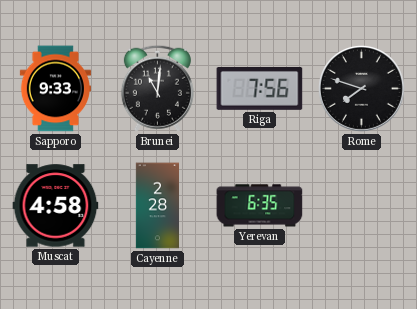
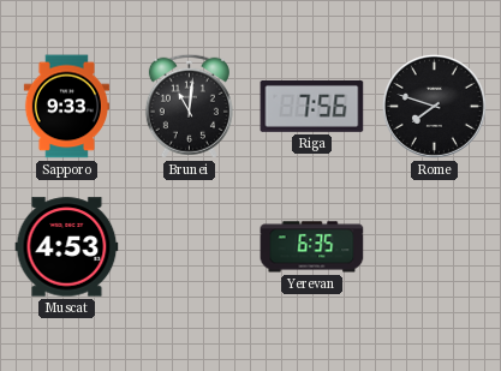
Muscat: 4:58 -> 4:53
Cayenne: 2:28 -> none
